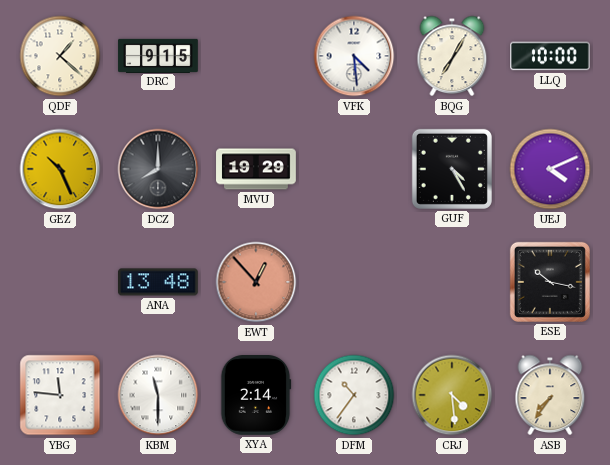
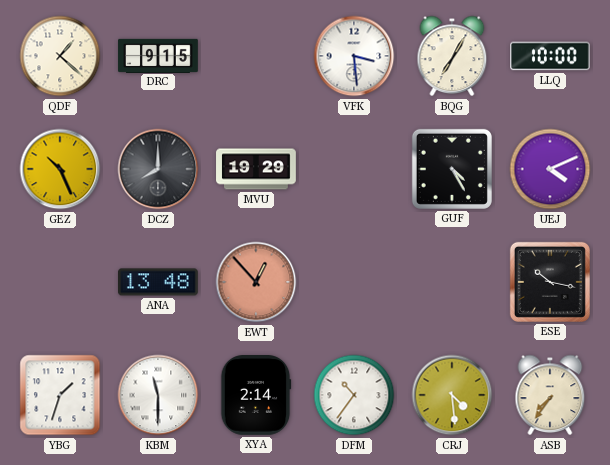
VFK: 4:29 -> 3:29
YBG: 11:46 -> 1:33
